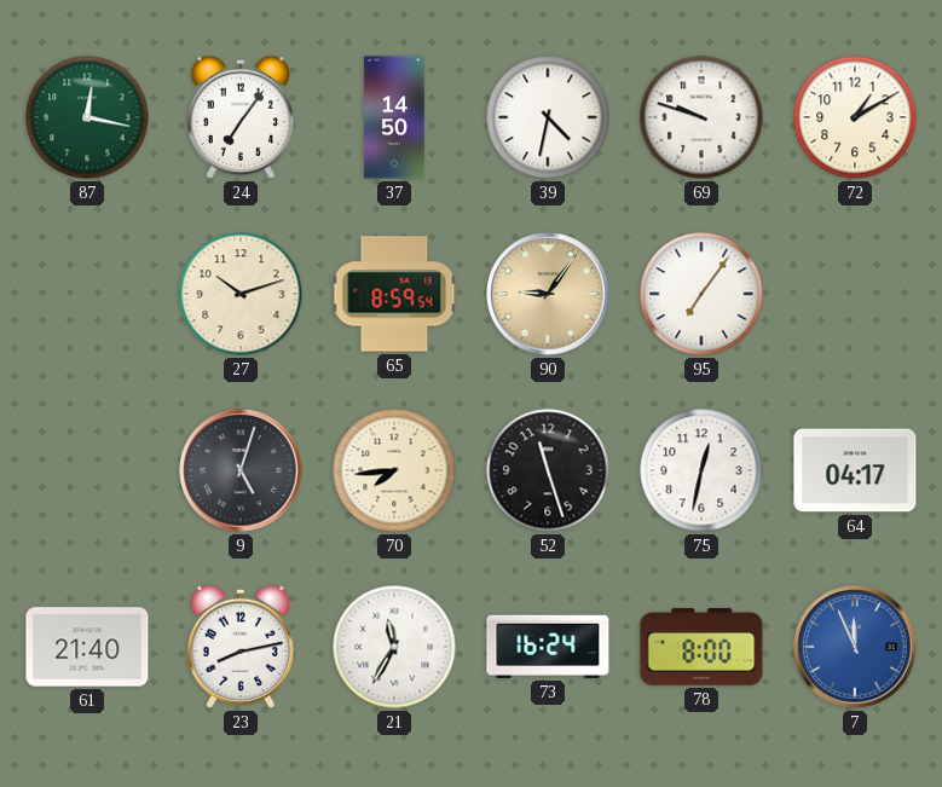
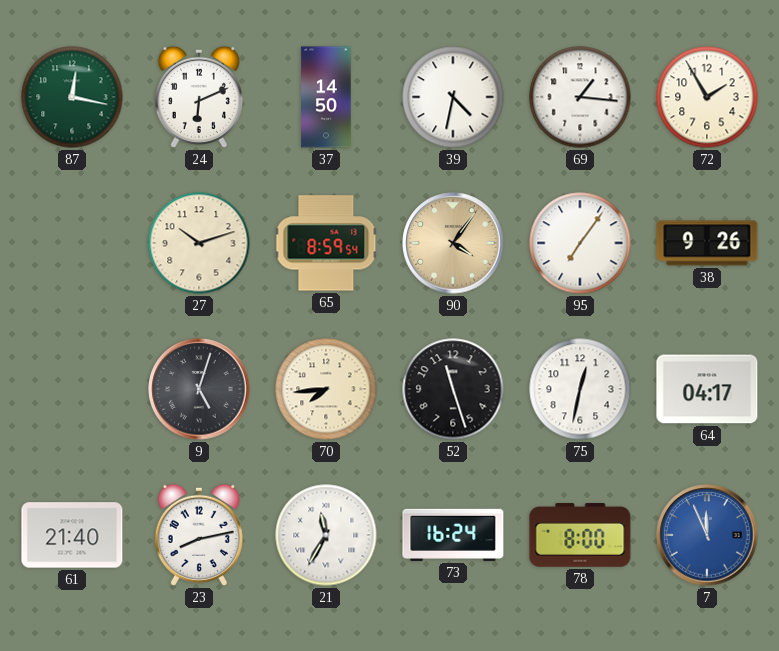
24: 7:06 -> 6:11
69: 9:48 -> 1:16
72: 1:10 -> 1:55
90: 9:06 -> 4:06
38: none -> 9:26
